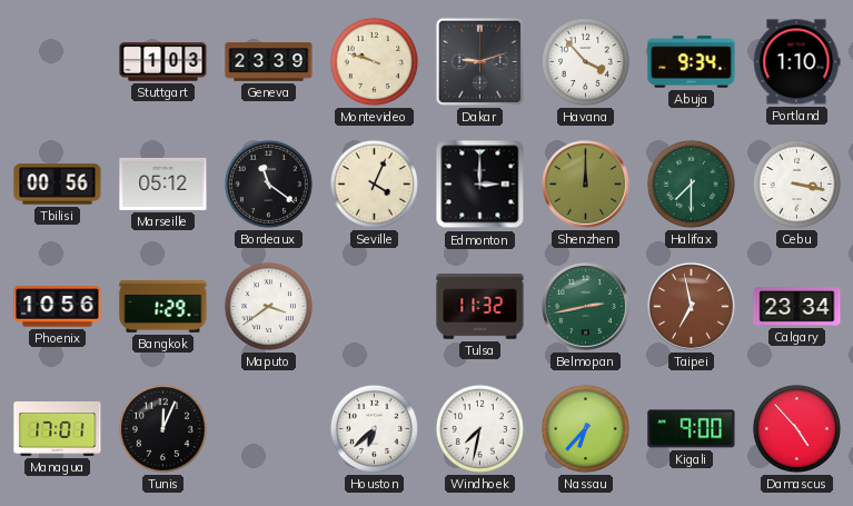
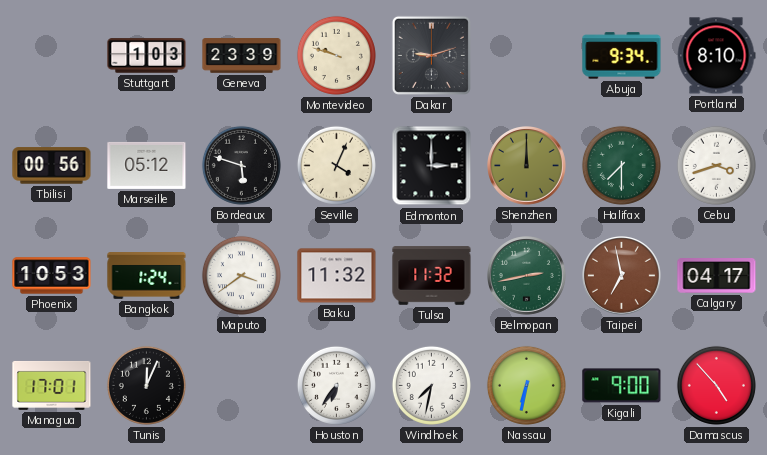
Havana: 3:53 -> none
Portland: 1:10 -> 8:10
Bordeaux: 11:21 -> 5:48
Cebu: 3:17 -> 3:42
Phoenix: 10:56 -> 10:53
Bangkok: 1:29 -> 1:24
Baku: none -> 11:32
Calgary: 23:34 -> 04:17
Houston: 6:38 -> 6:36
Nassau: 6:37 -> 6:32
